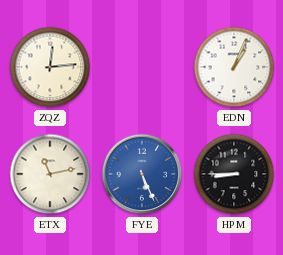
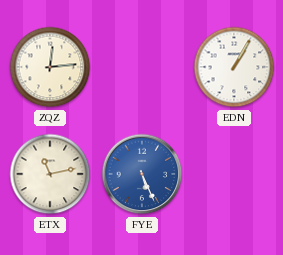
EDN: 1:04 -> 1:05
HPM: 8:45 -> none
